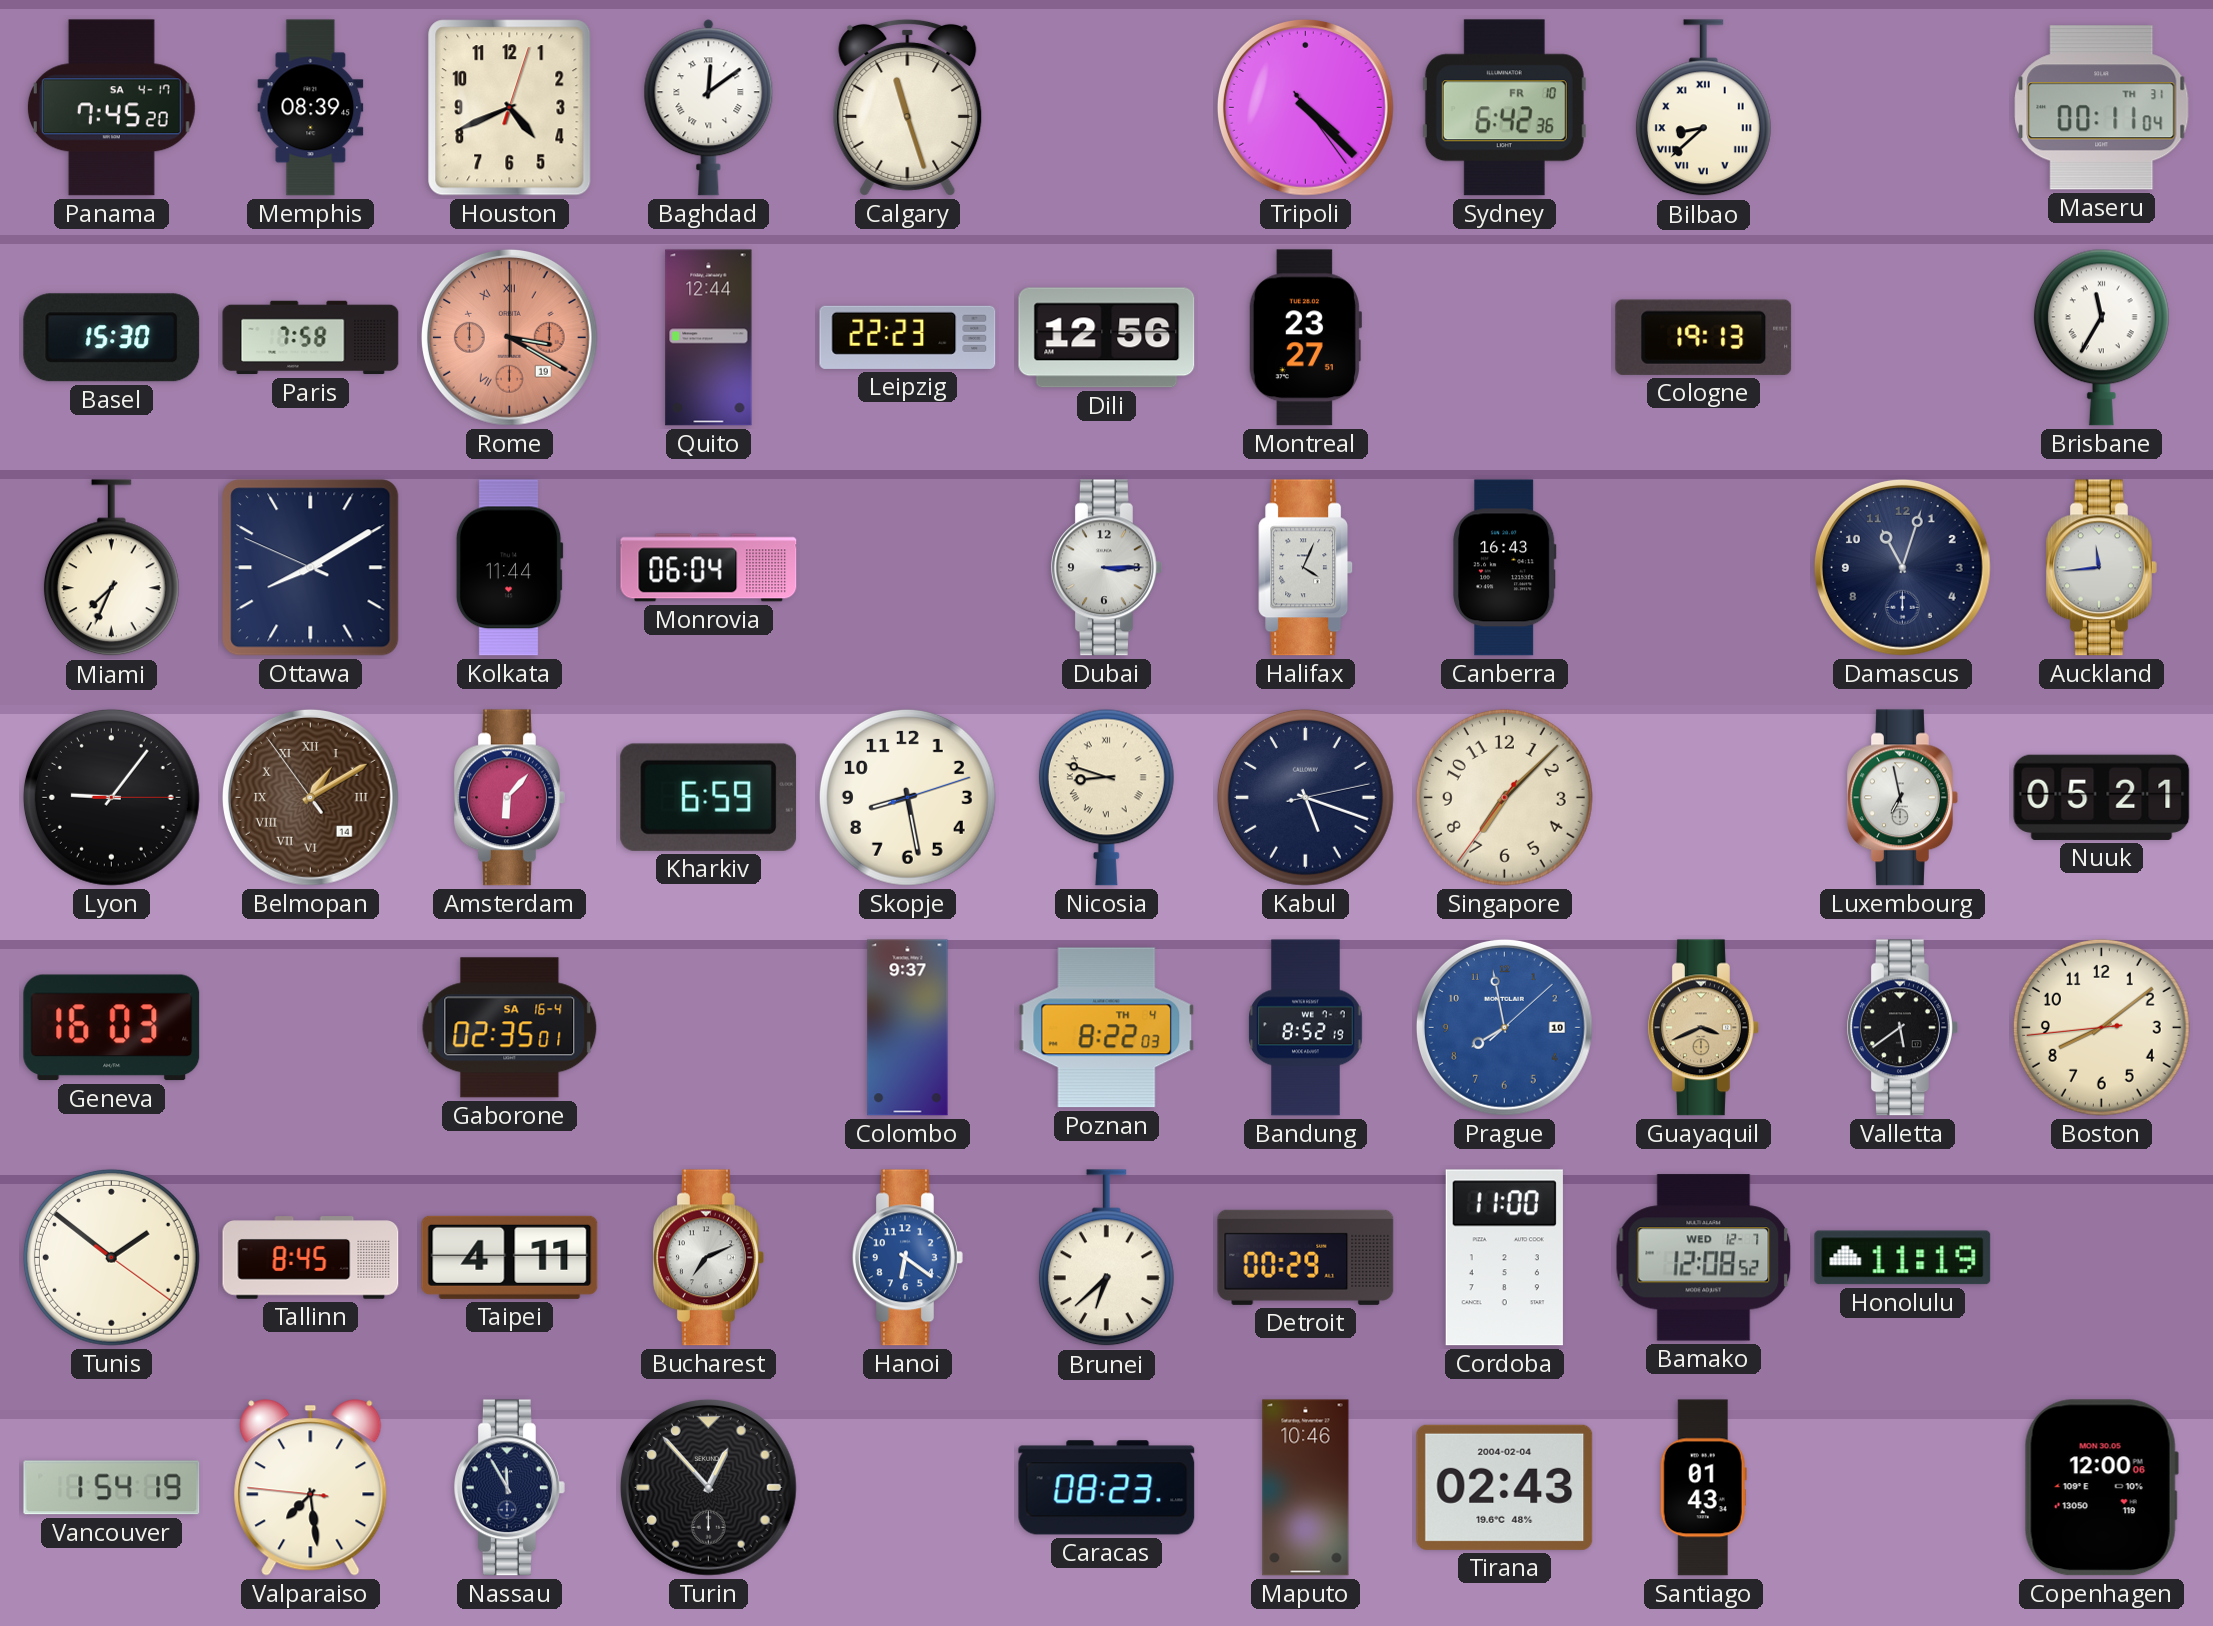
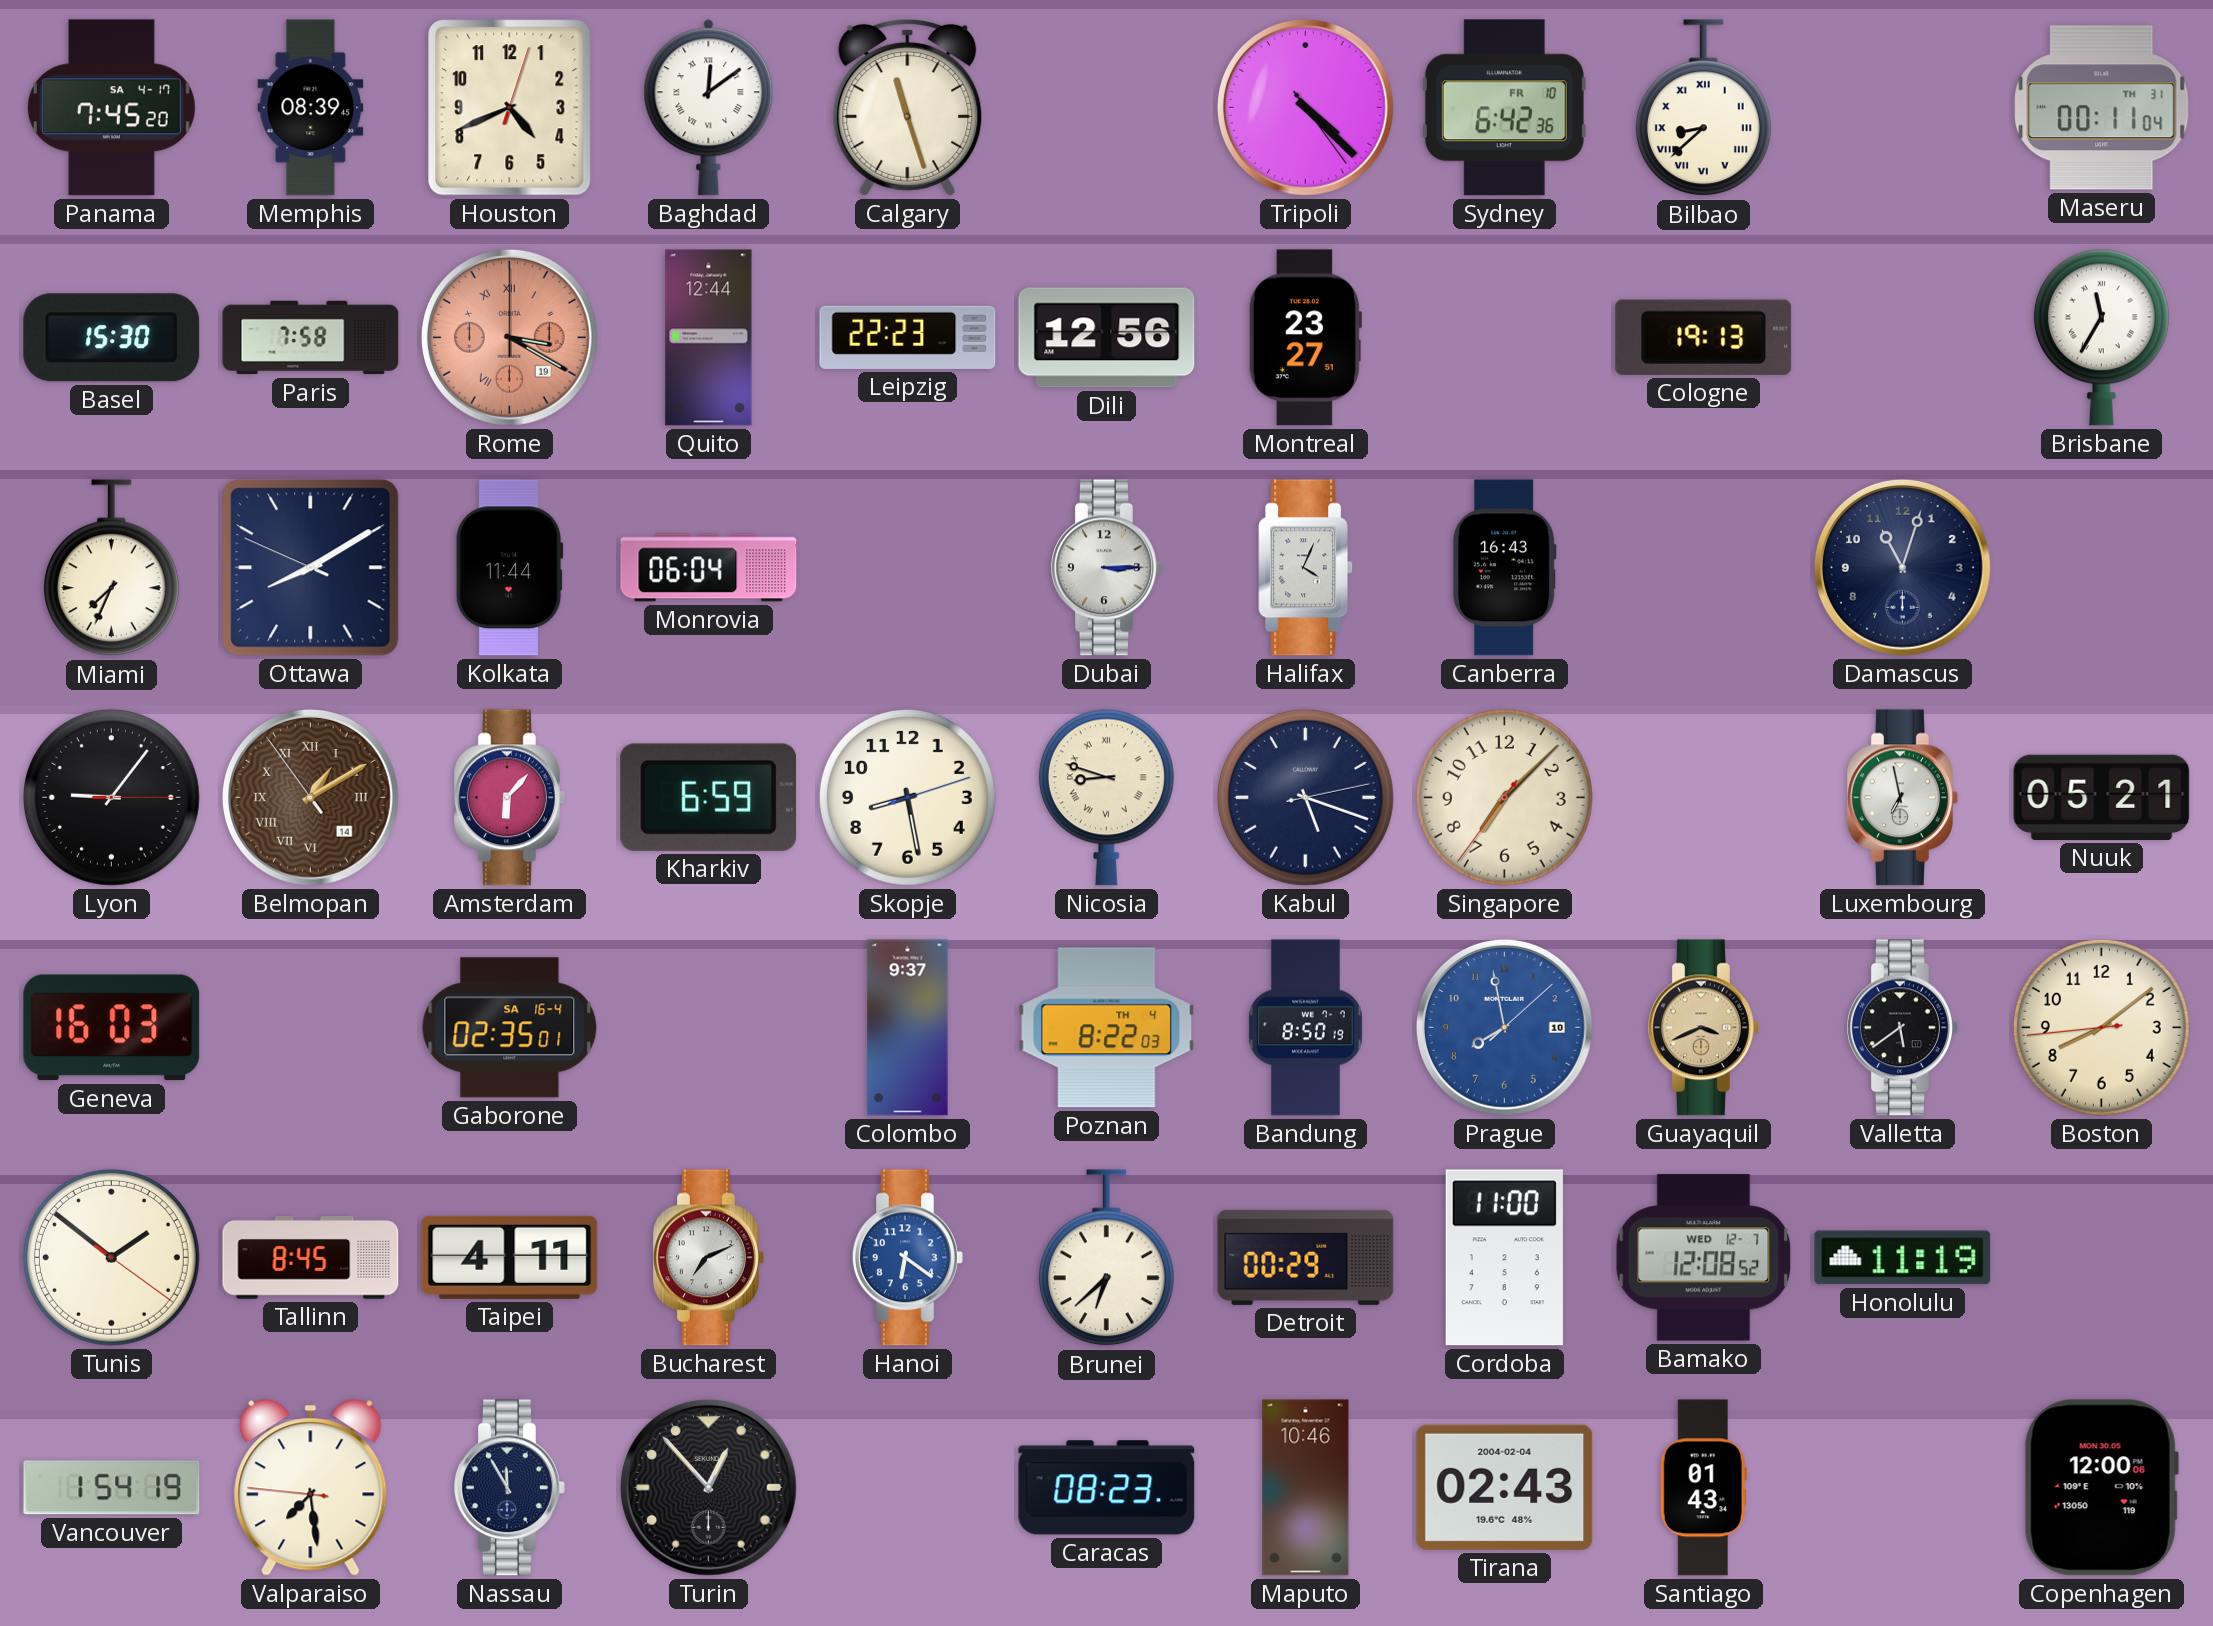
Auckland: 11:44 -> none
Bandung: 8:52 -> 8:50
